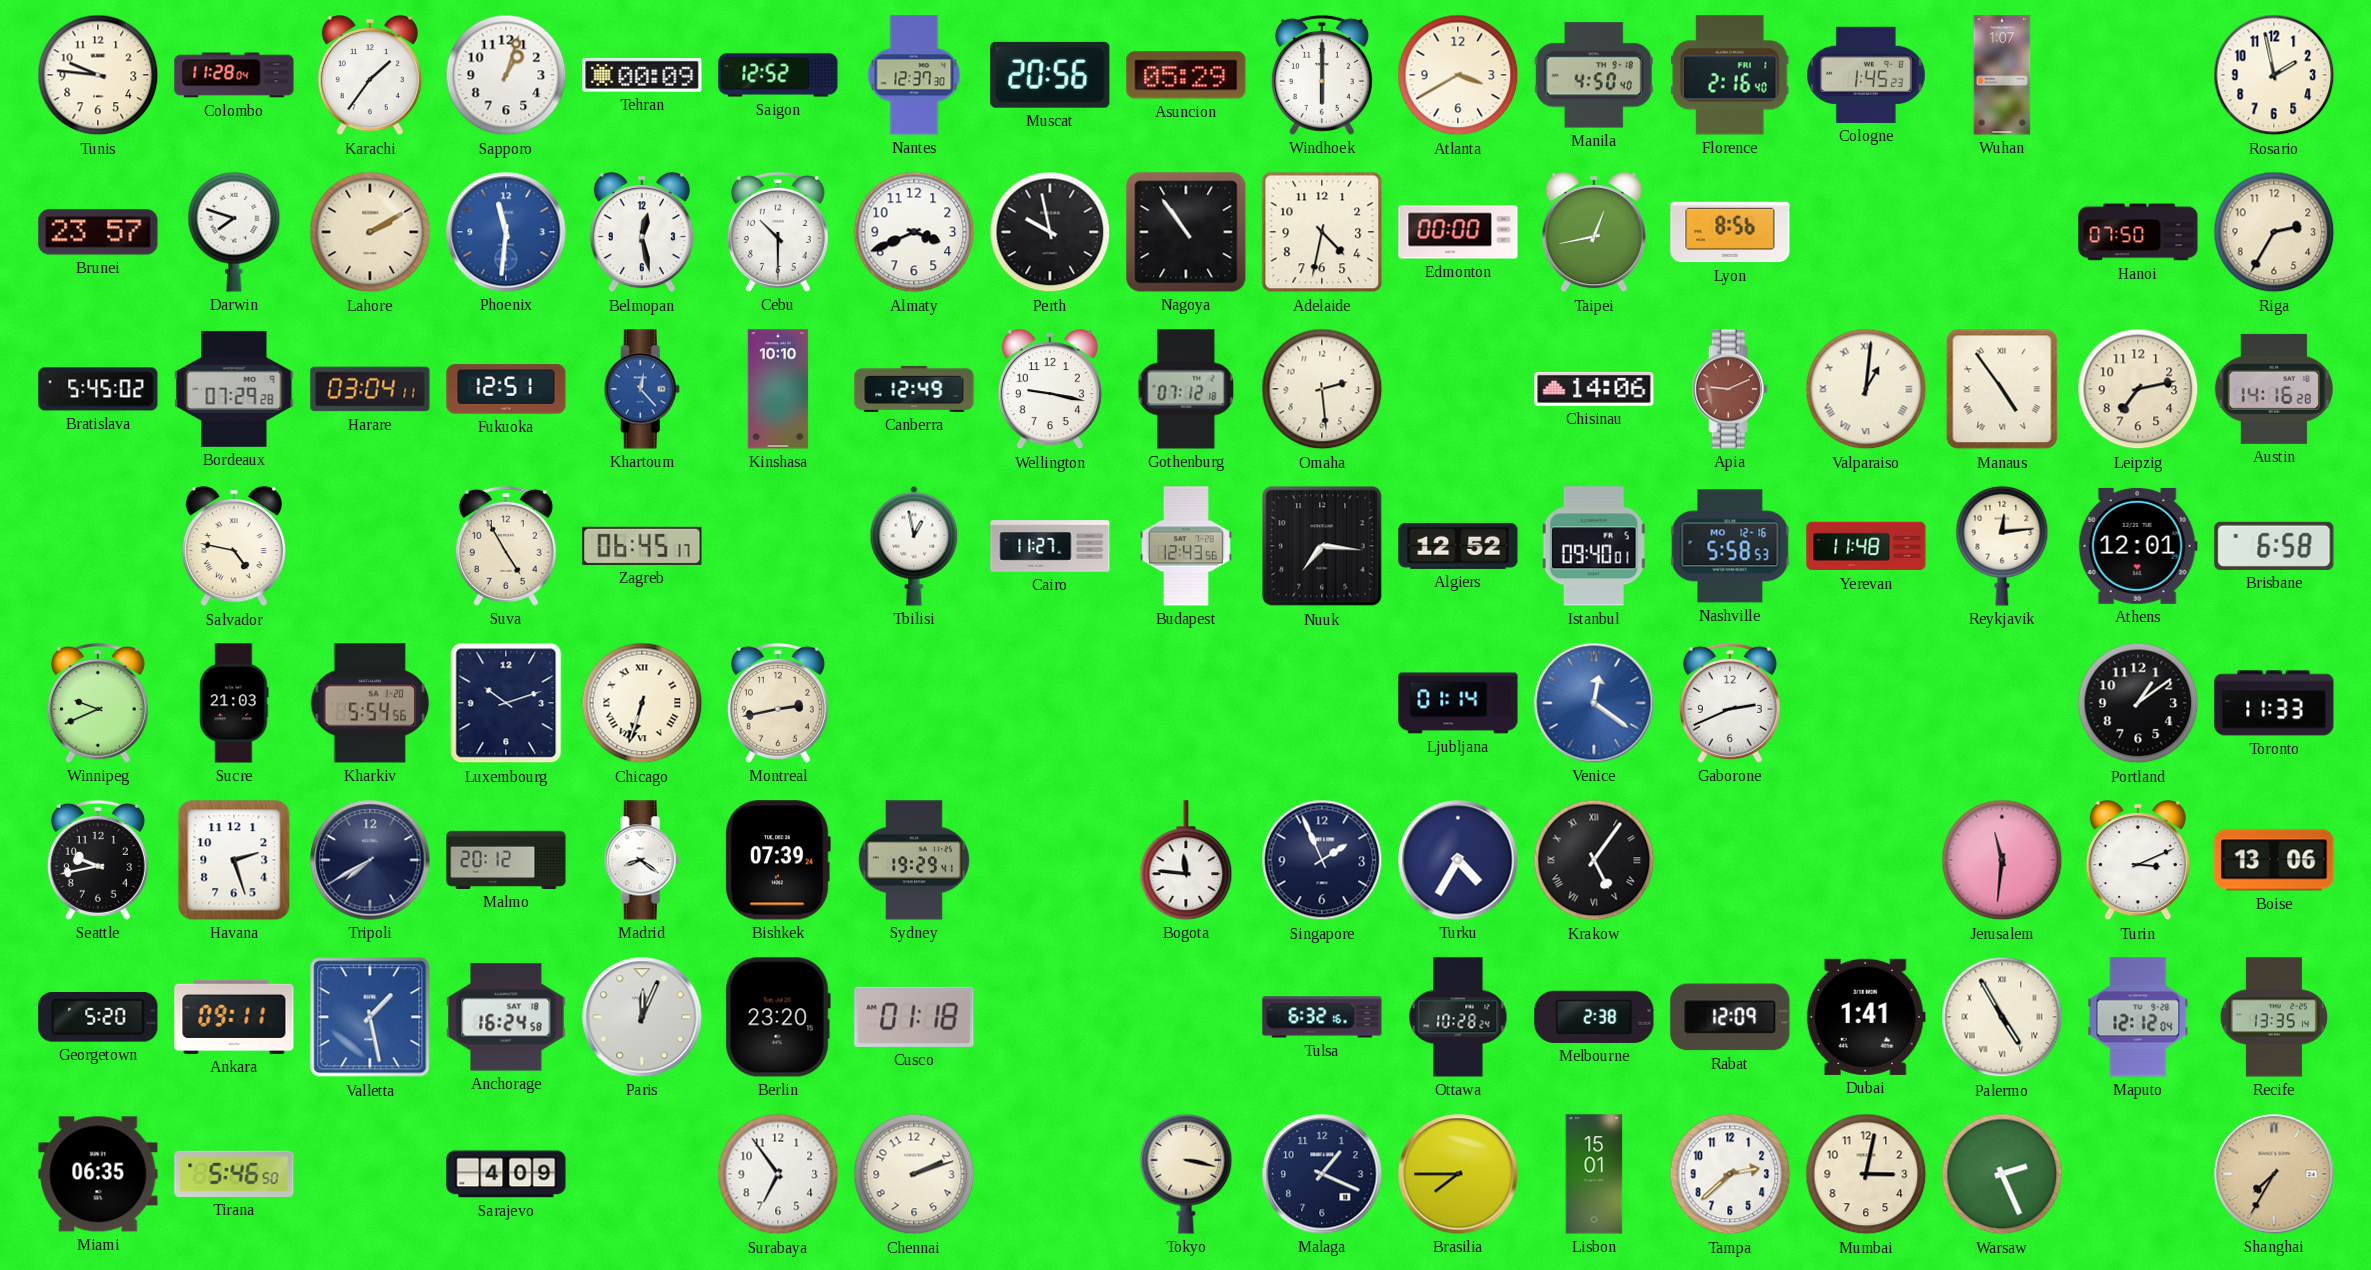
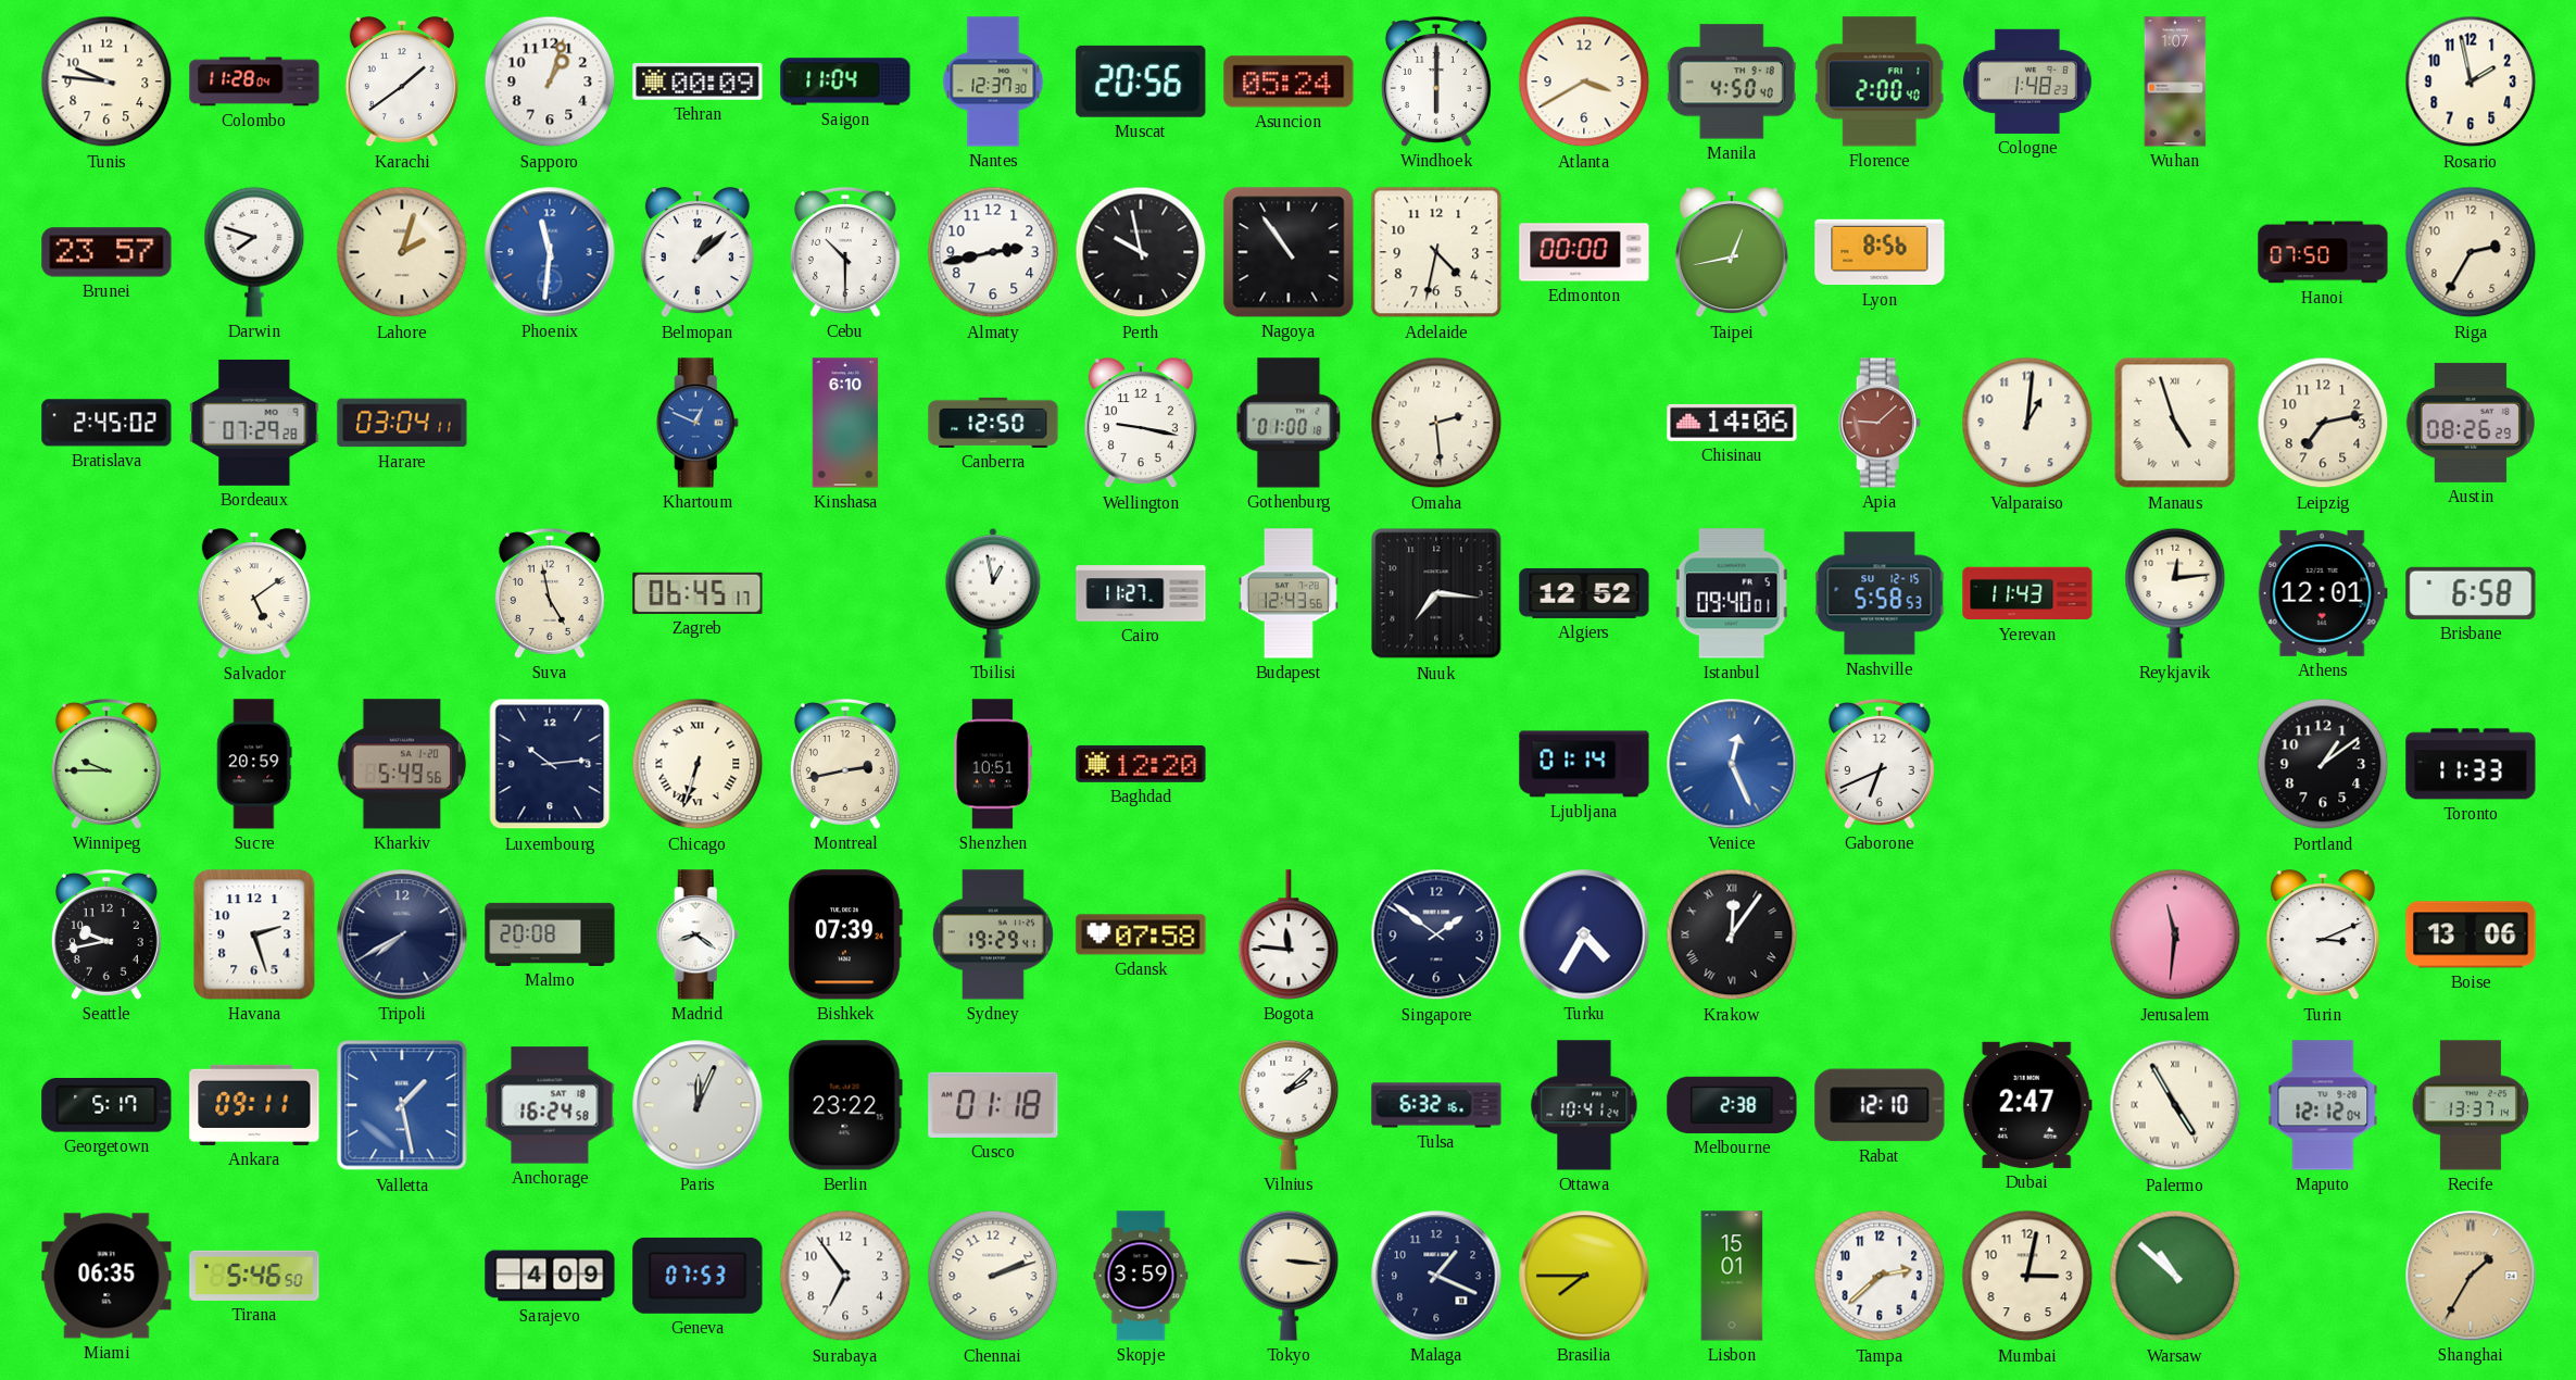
Karachi: 1:36 -> 1:39
Saigon: 12:52 -> 11:04
Asuncion: 05:29 -> 05:24
Florence: 2:16 -> 2:00
Cologne: 1:45 -> 1:48
Lahore: 2:10 -> 2:03
Belmopan: 12:28 -> 1:08
Almaty: 3:41 -> 2:43
Bratislava: 5:45 -> 2:45
Fukuoka: 12:51 -> none
Khartoum: 12:23 -> 12:49
Kinshasa: 10:10 -> 6:10
Canberra: 12:49 -> 12:50
Gothenburg: 07:12 -> 01:00
Apia: 9:11 -> 9:08
Valparaiso numerals: Roman -> Arabic
Manaus: 4:54 -> 4:57
Austin: 14:16 -> 08:26
Salvador: 4:47 -> 5:09
Suva: 4:55 -> 4:58
Nashville date: MO 12-16 -> SU 12-15
Yerevan: 11:48 -> 11:43
Winnipeg: 9:41 -> 9:45
Sucre: 21:03 -> 20:59
Kharkiv: 5:54 -> 5:49
Luxembourg: 10:12 -> 10:14
Shenzhen: none -> 10:51
Baghdad: none -> 12:20
Venice: 12:21 -> 12:26
Gaborone: 2:41 -> 6:41
Malmo: 20:12 -> 20:08
Gdansk: none -> 07:58
Singapore: 1:56 -> 1:51
Krakow: 5:06 -> 12:06
Georgetown: 5:20 -> 5:17
Berlin: 23:20 -> 23:22
Vilnius: none -> 2:08
Ottawa: 10:28 -> 10:41
Rabat: 12:09 -> 12:10
Dubai: 1:41 -> 2:47
Recife: 13:35 -> 13:37
Geneva: none -> 07:53
Skopje: none -> 3:59
Tokyo: 3:17 -> 3:16
Warsaw: 2:26 -> 10:52
Shanghai: 7:35 -> 1:35
